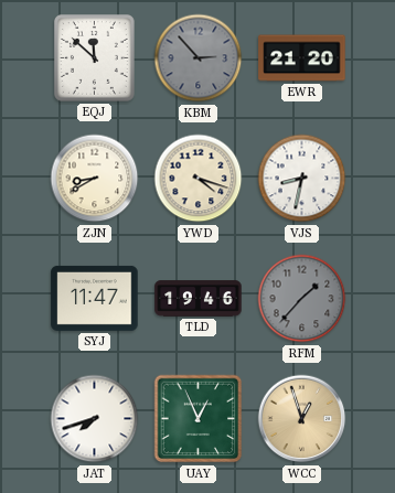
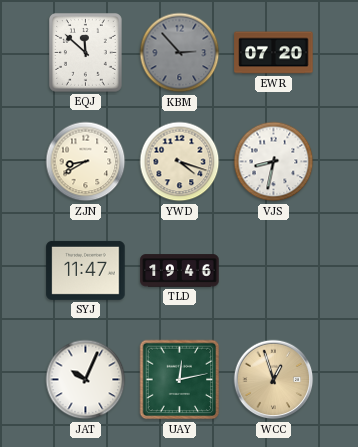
EWR: 21:20 -> 07:20
RFM: 1:37 -> none
JAT: 7:42 -> 10:04
UAY: 12:56 -> 12:13
